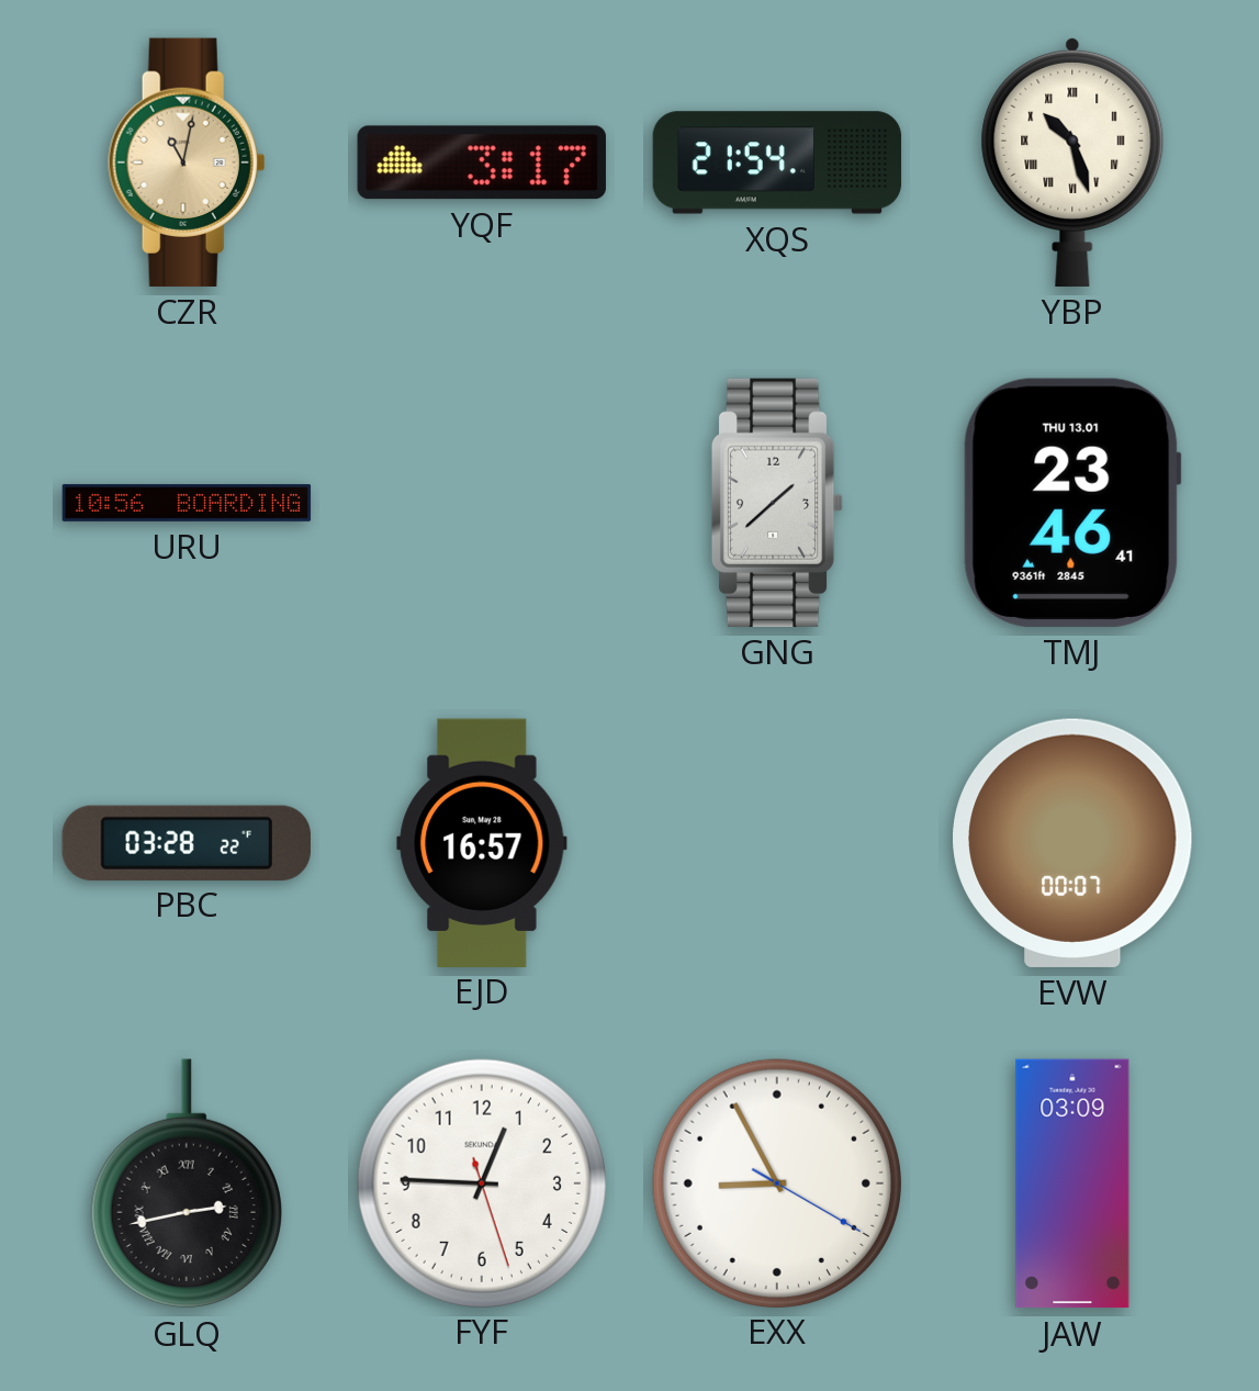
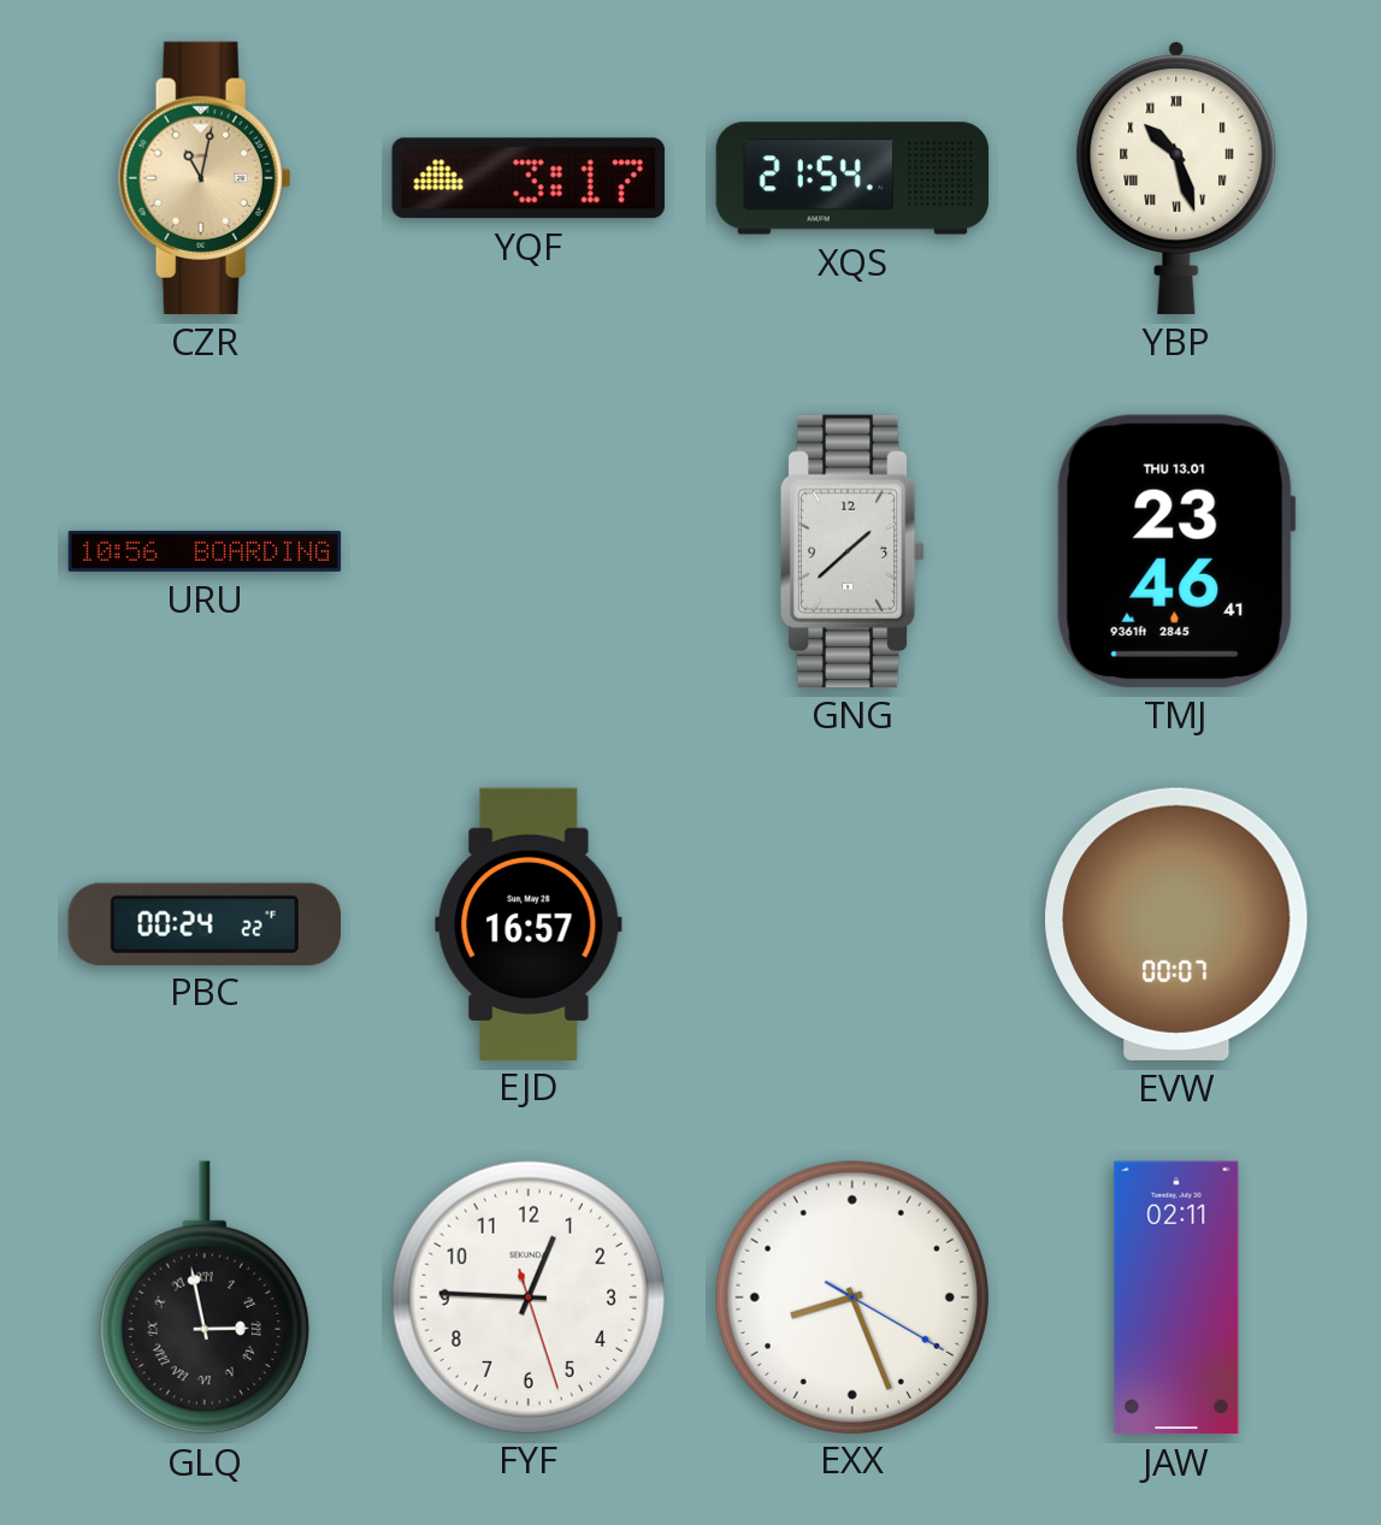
PBC: 03:28 -> 00:24
GLQ: 2:43 -> 2:58
EXX: 8:55 -> 8:26
JAW: 03:09 -> 02:11
